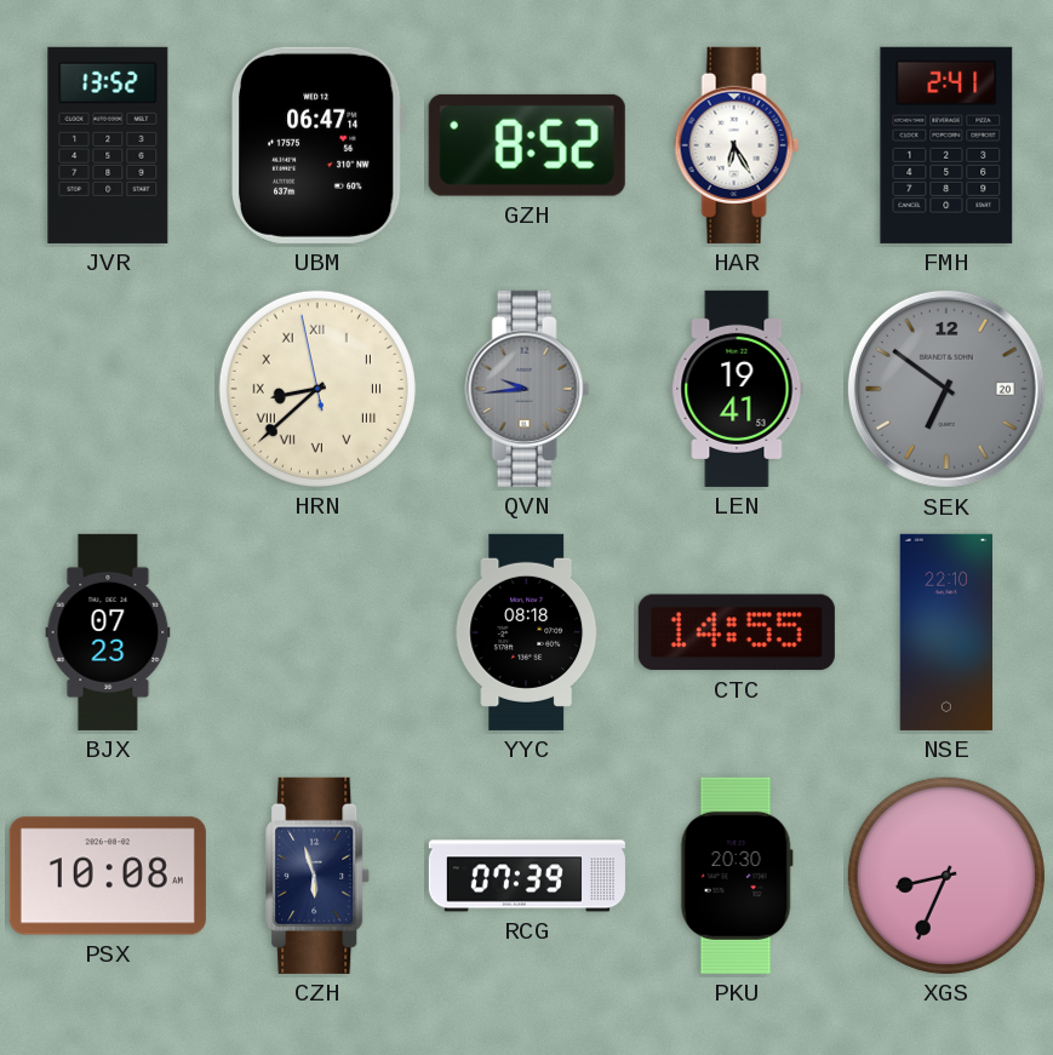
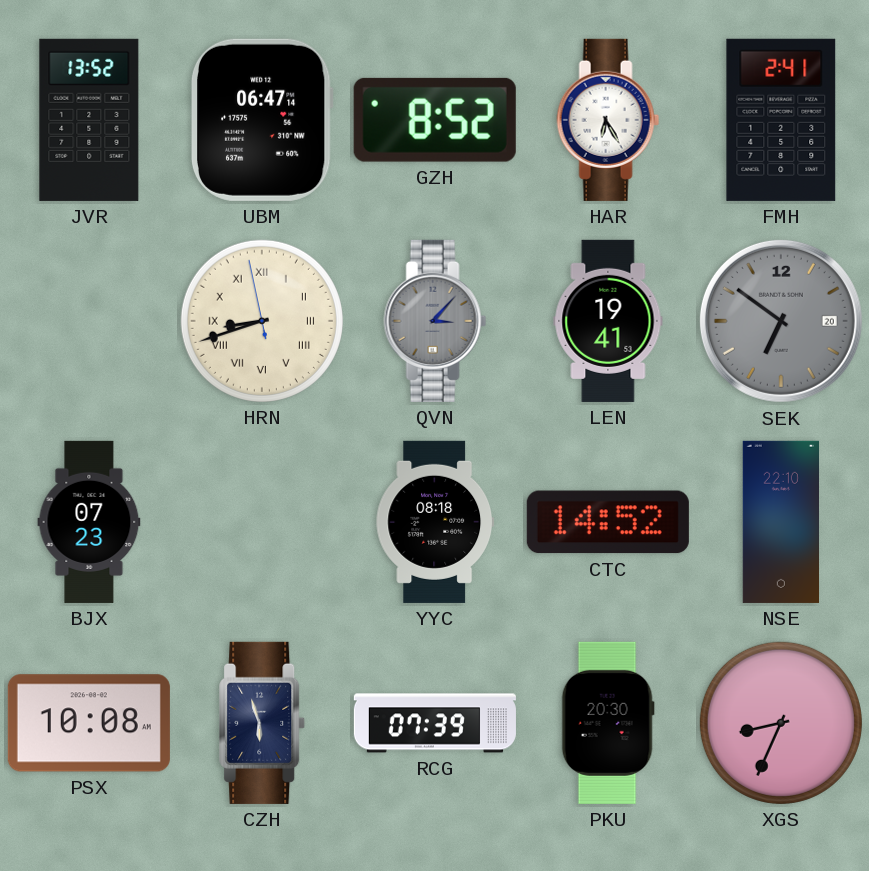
HRN: 8:37 -> 8:41
QVN: 9:44 -> 3:07
CTC: 14:55 -> 14:52
